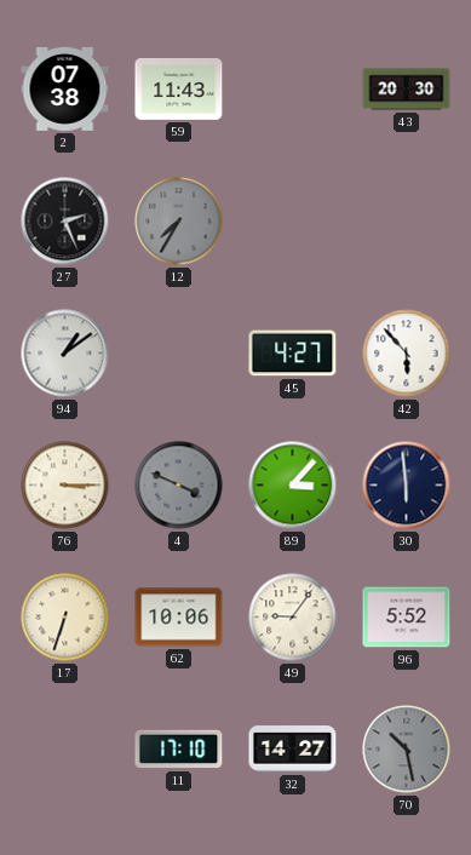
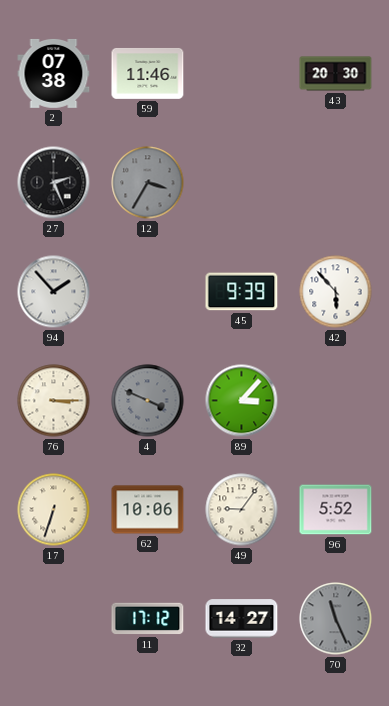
59: 11:43 -> 11:46
12: 7:35 -> 3:35
94: 1:09 -> 1:53
45: 4:27 -> 9:39
30: 5:59 -> none
11: 17:10 -> 17:12
70: 10:28 -> 11:26
